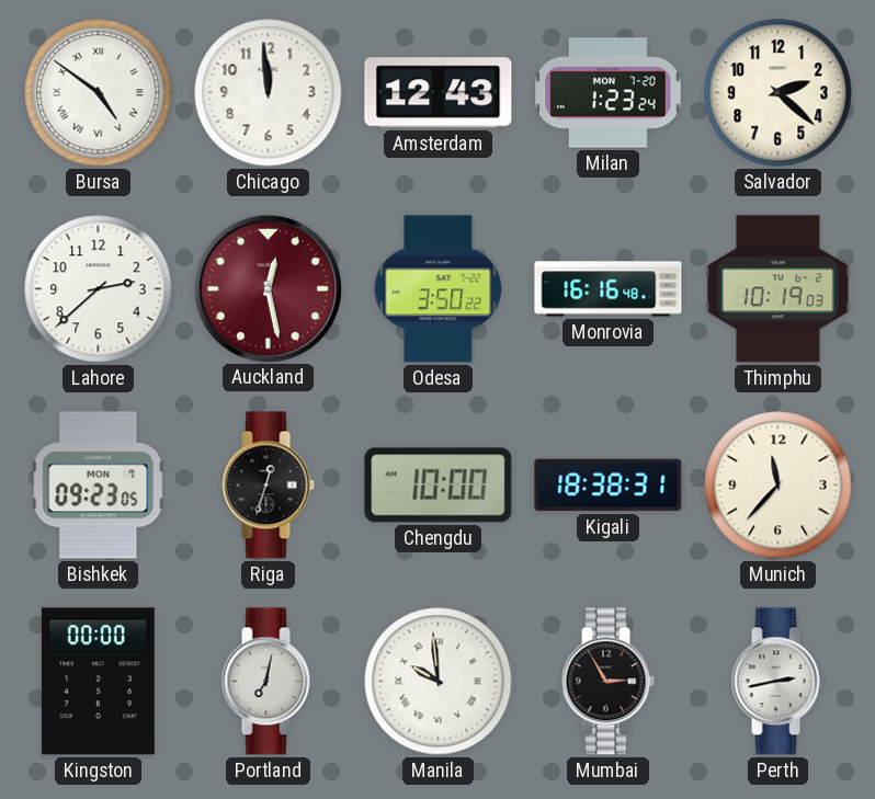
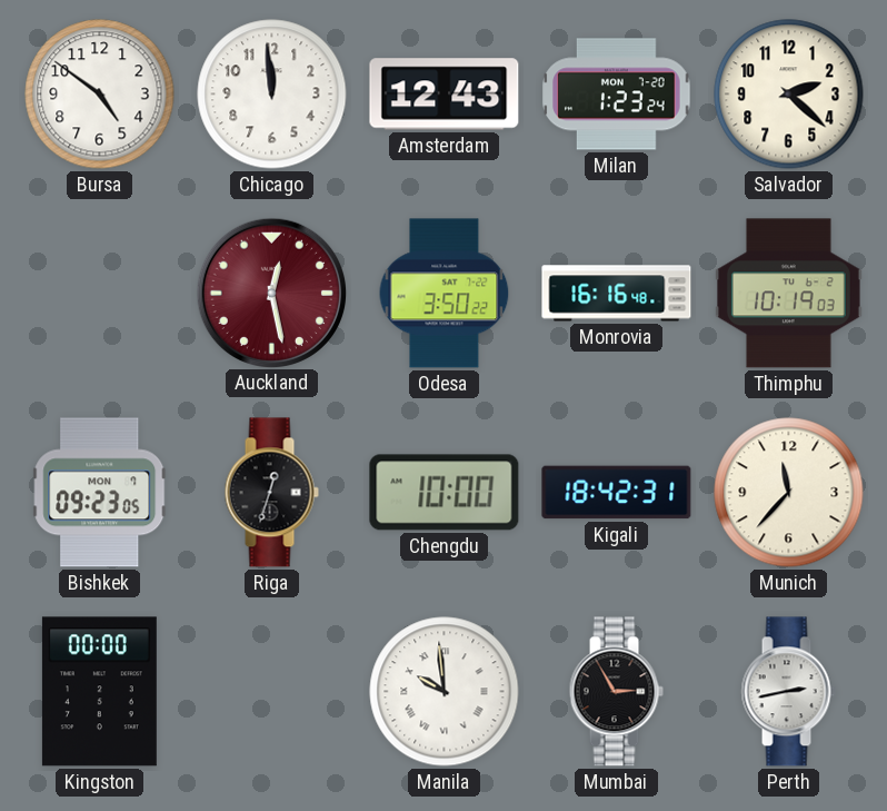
Bursa numerals: Roman -> Arabic
Lahore: 2:38 -> none
Kigali: 18:38 -> 18:42
Portland: 7:02 -> none
